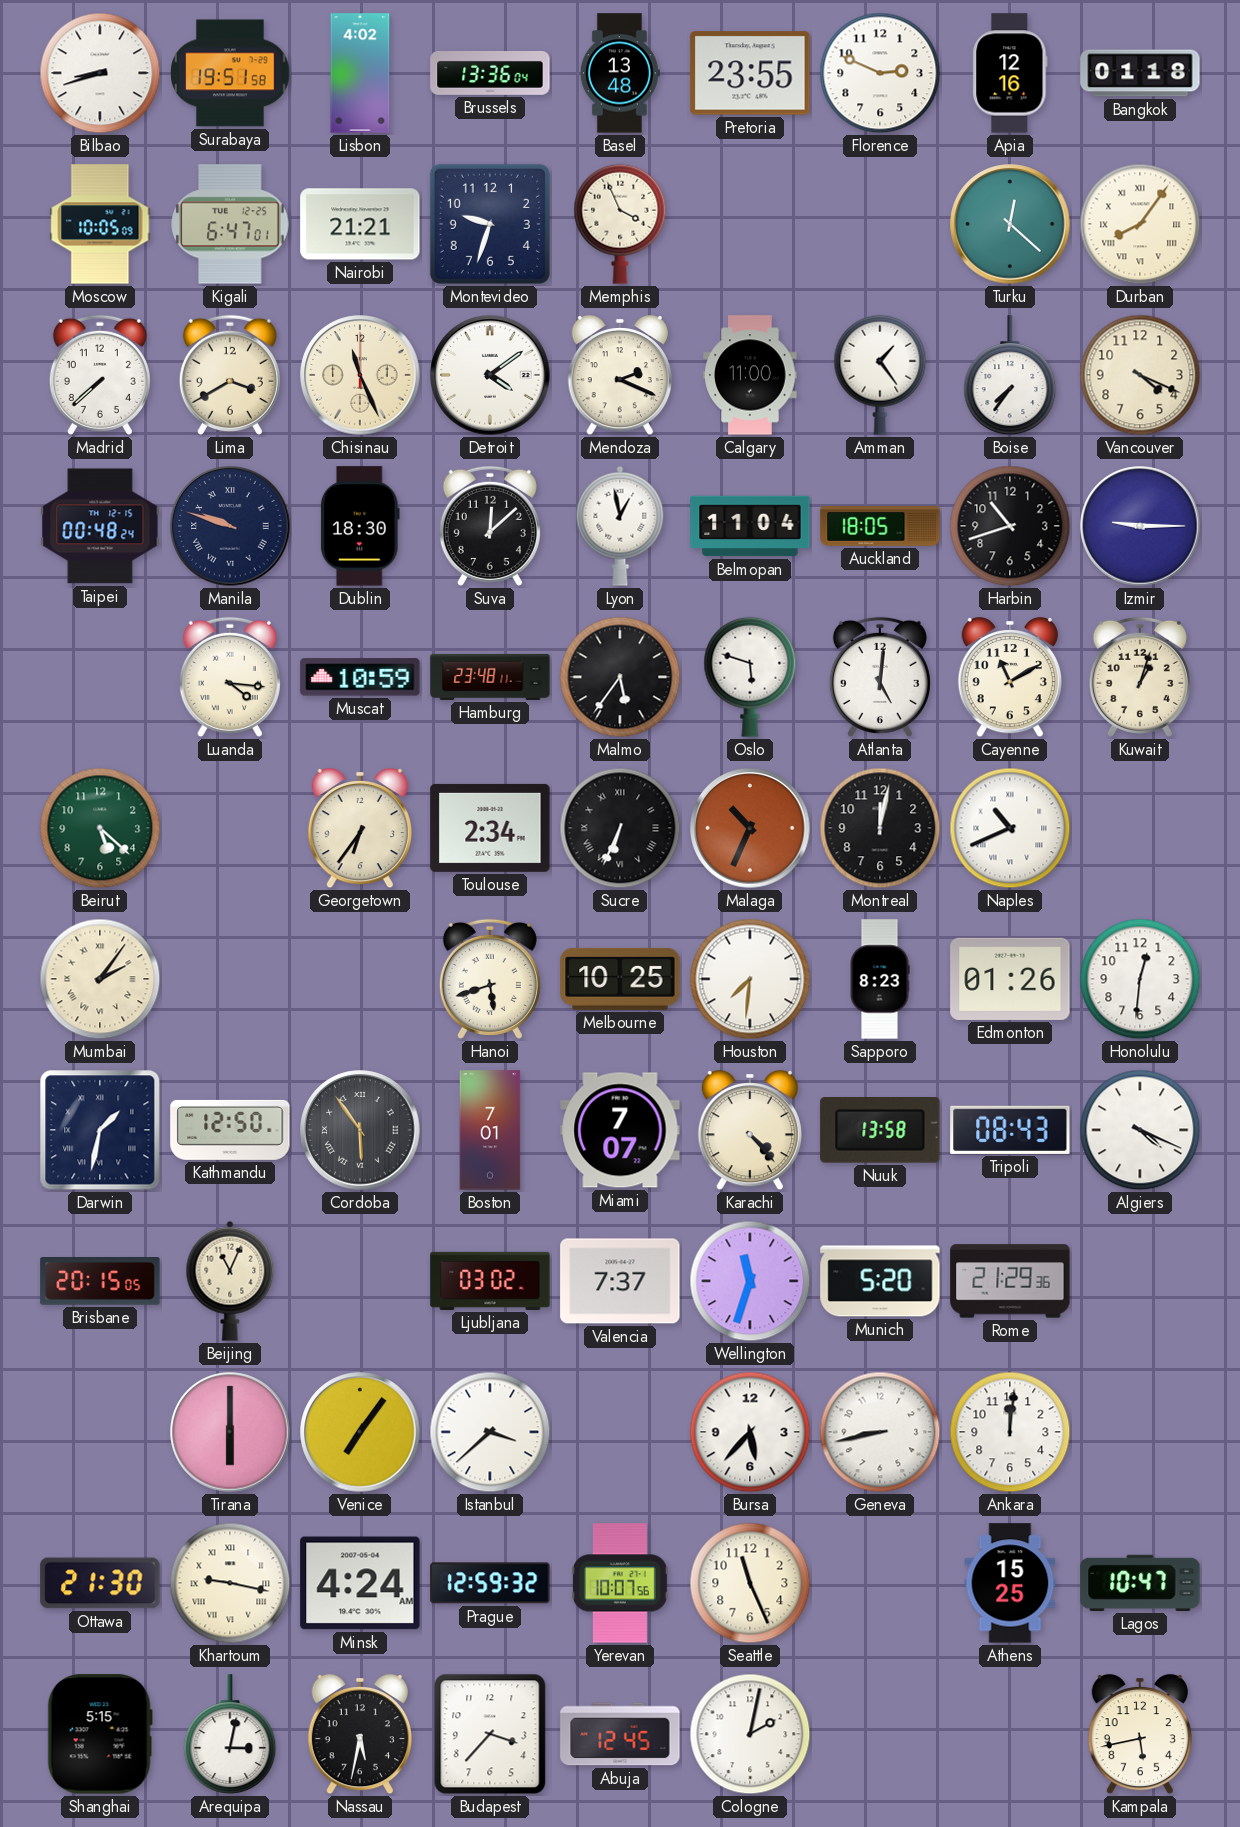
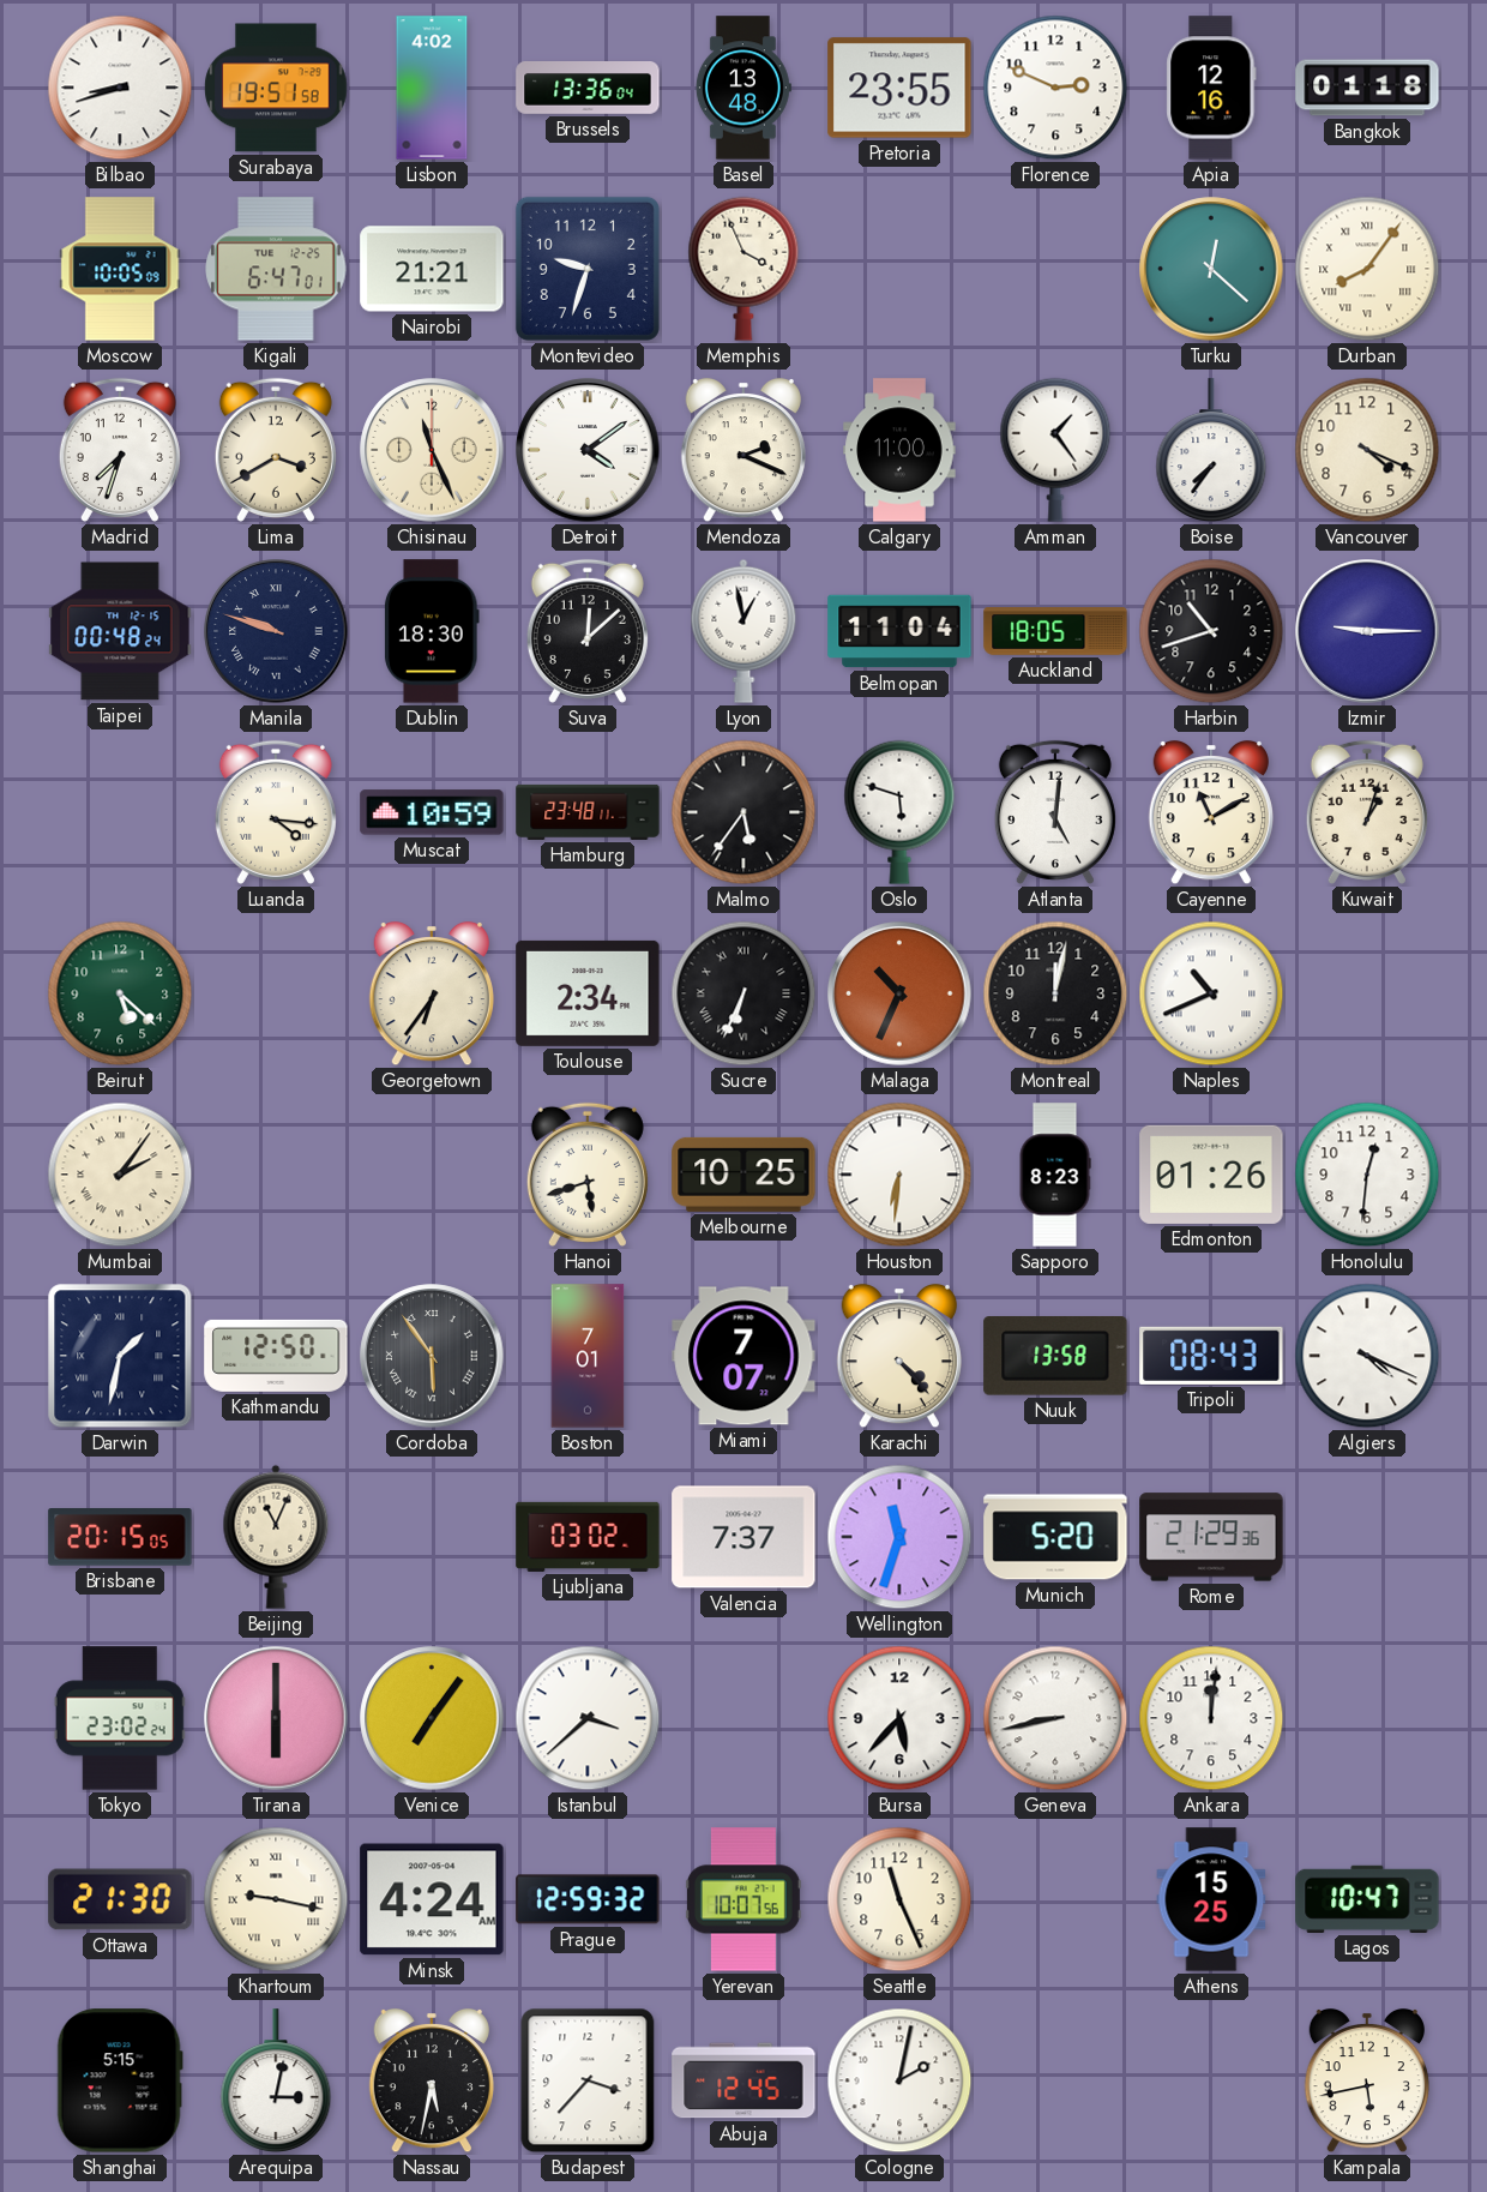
Madrid: 7:38 -> 7:33
Houston: 7:31 -> 6:31
Tokyo: none -> 23:02
